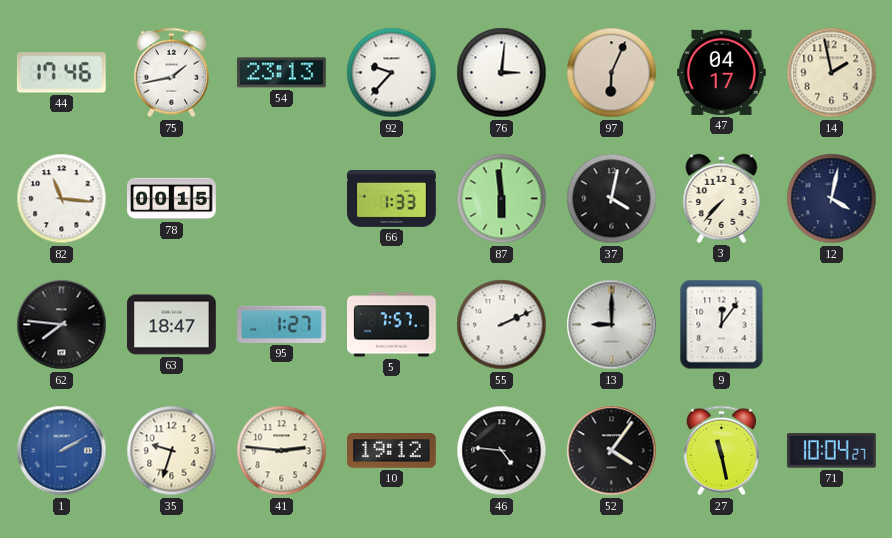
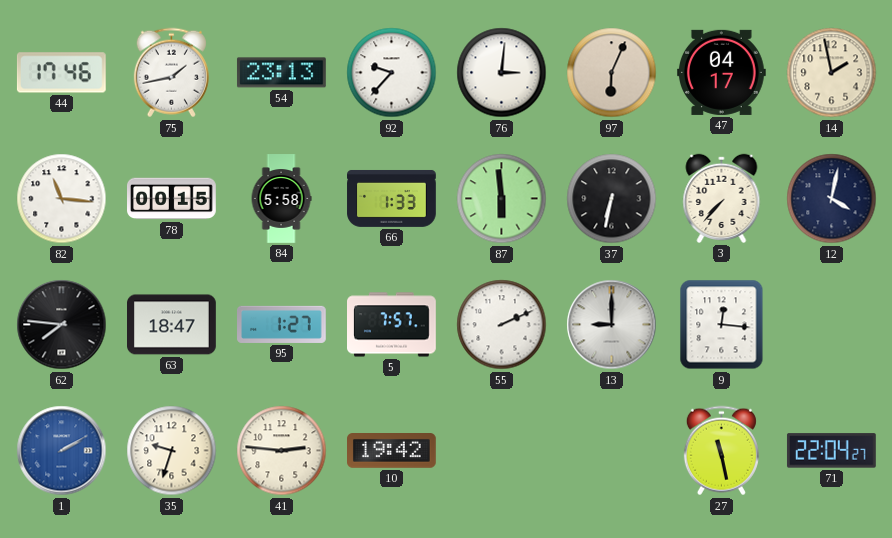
84: none -> 5:58
37: 4:02 -> 6:32
9: 12:06 -> 12:16
10: 19:12 -> 19:42
46: 4:46 -> none
52: 4:06 -> none
71: 10:04 -> 22:04
